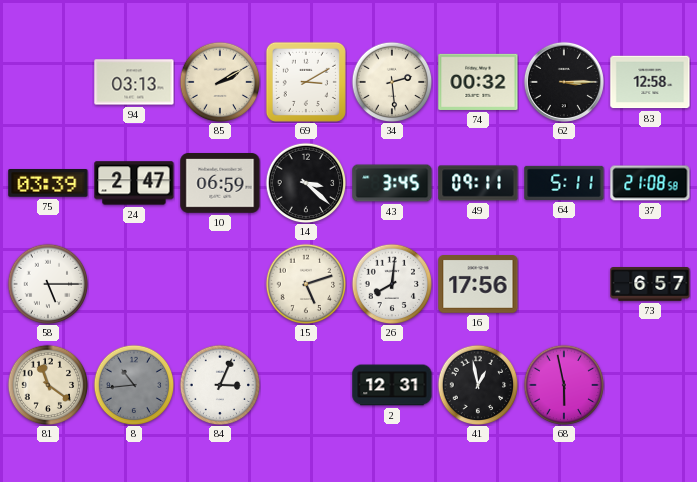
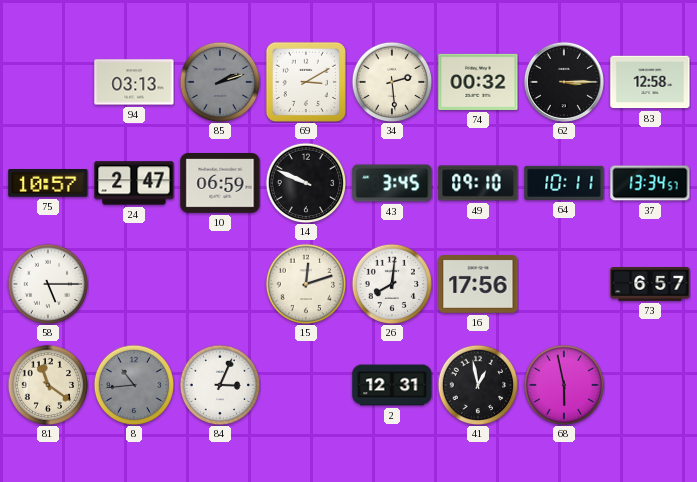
85: 2:10 -> 2:12
85 dial: cream -> grey
75: 03:39 -> 10:57
14: 3:22 -> 9:49
49: 09:11 -> 09:10
64: 5:11 -> 10:11
37: 21:08 -> 13:34
15: 5:12 -> 12:12
